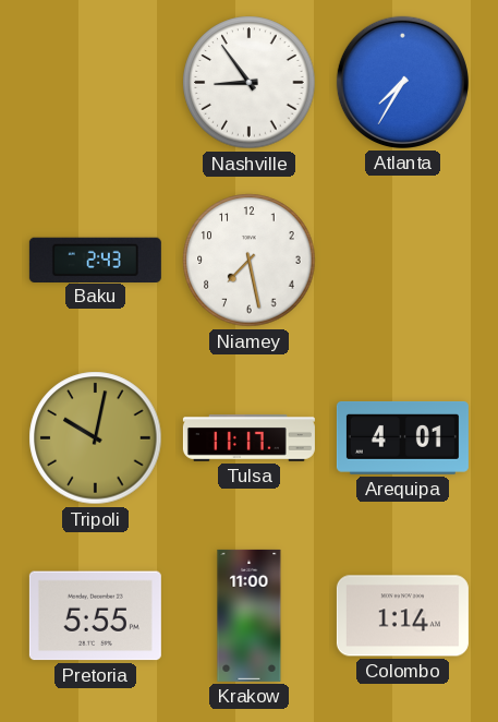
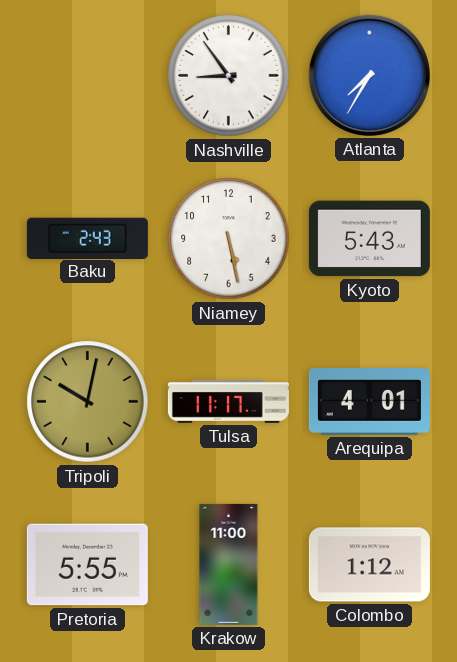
Niamey: 7:28 -> 5:28
Kyoto: none -> 5:43
Colombo: 1:14 -> 1:12
